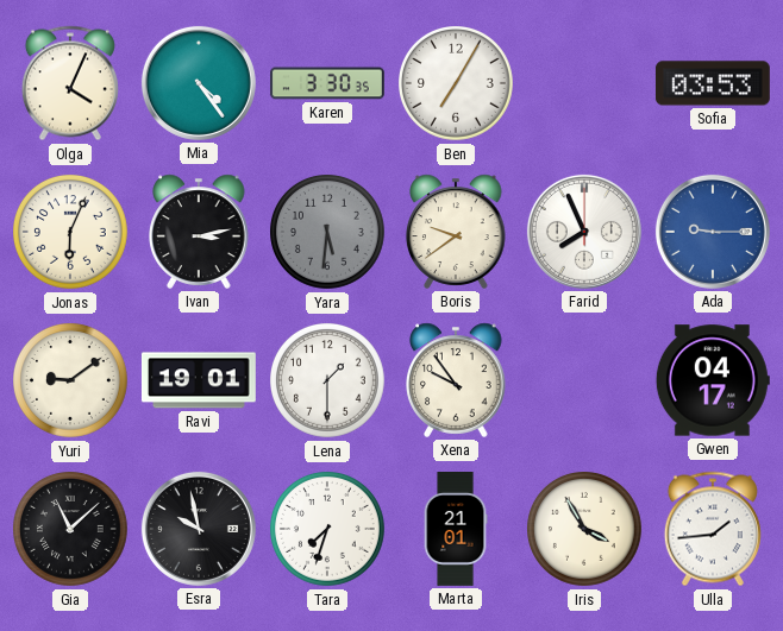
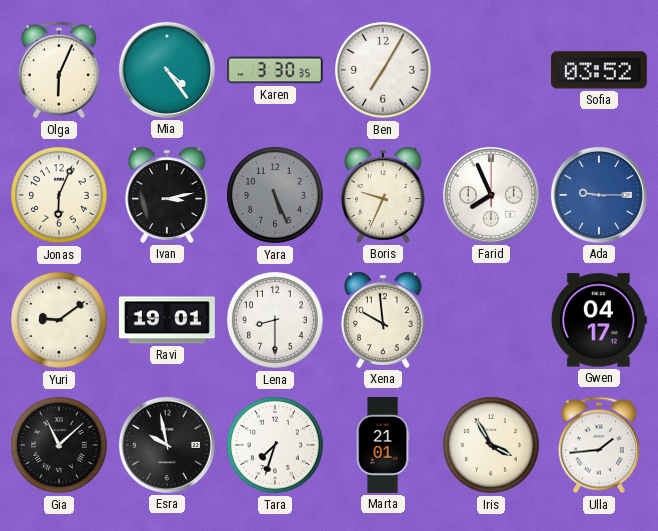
Olga: 4:04 -> 6:04
Sofia: 03:53 -> 03:52
Yara: 5:31 -> 5:26
Boris: 9:39 -> 9:34
Lena: 1:30 -> 8:30
Xena: 9:54 -> 9:59
